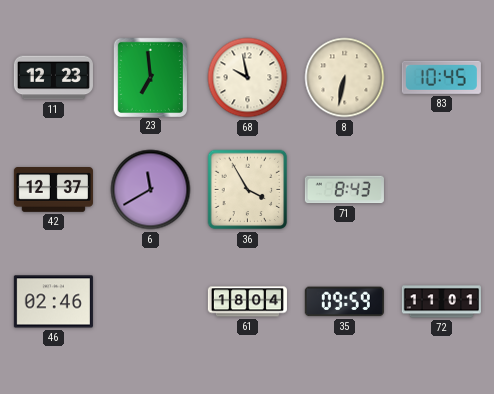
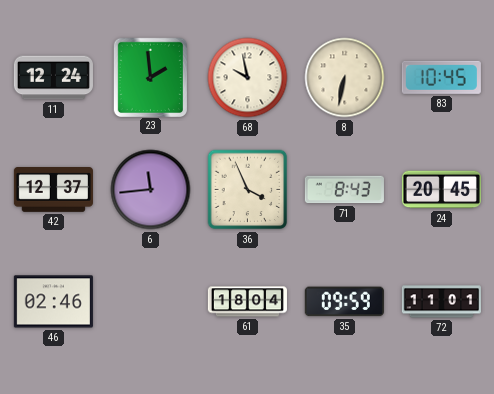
11: 12:23 -> 12:24
23: 6:59 -> 1:59
6: 11:40 -> 11:44
36: 3:55 -> 3:56
24: none -> 20:45
